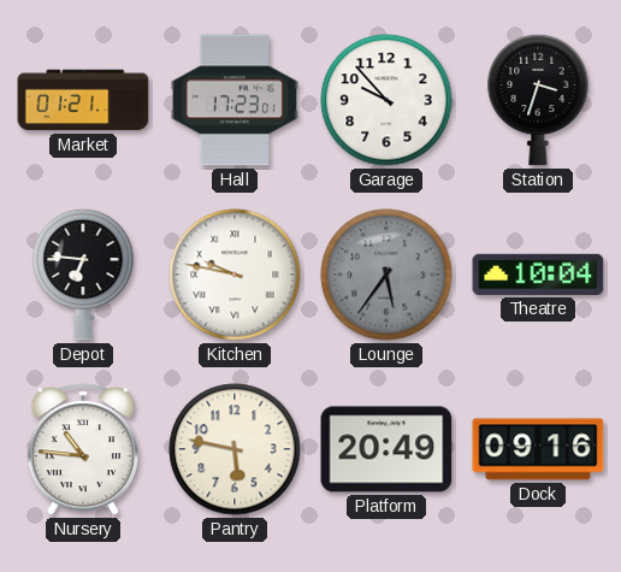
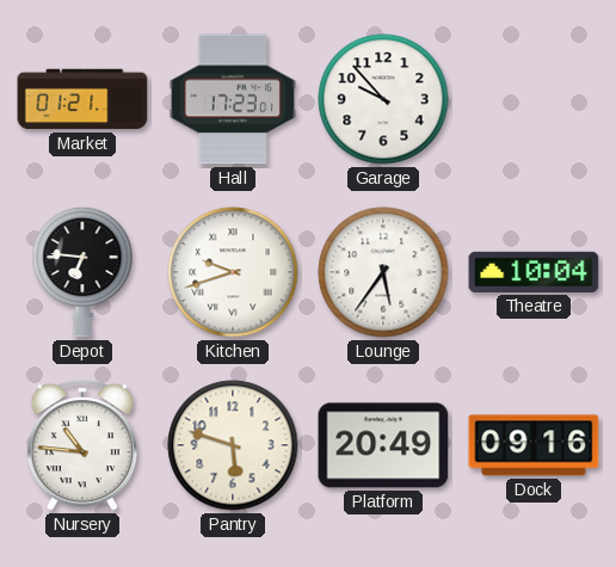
Station: 3:33 -> none
Kitchen: 9:47 -> 9:42
Lounge dial: grey -> white
Pantry: 5:47 -> 5:48
